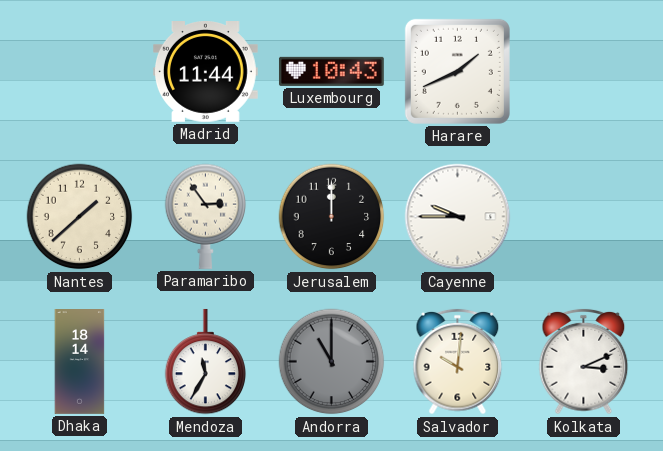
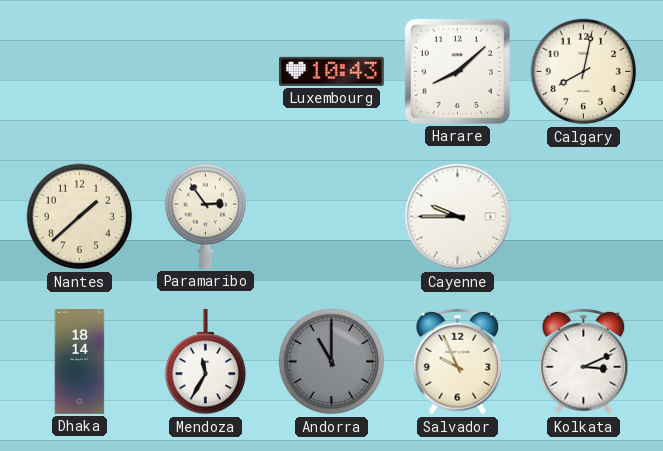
Madrid: 11:44 -> none
Harare: 1:41 -> 8:08
Calgary: none -> 8:02
Jerusalem: 12:00 -> none
Salvador: 10:01 -> 9:56
